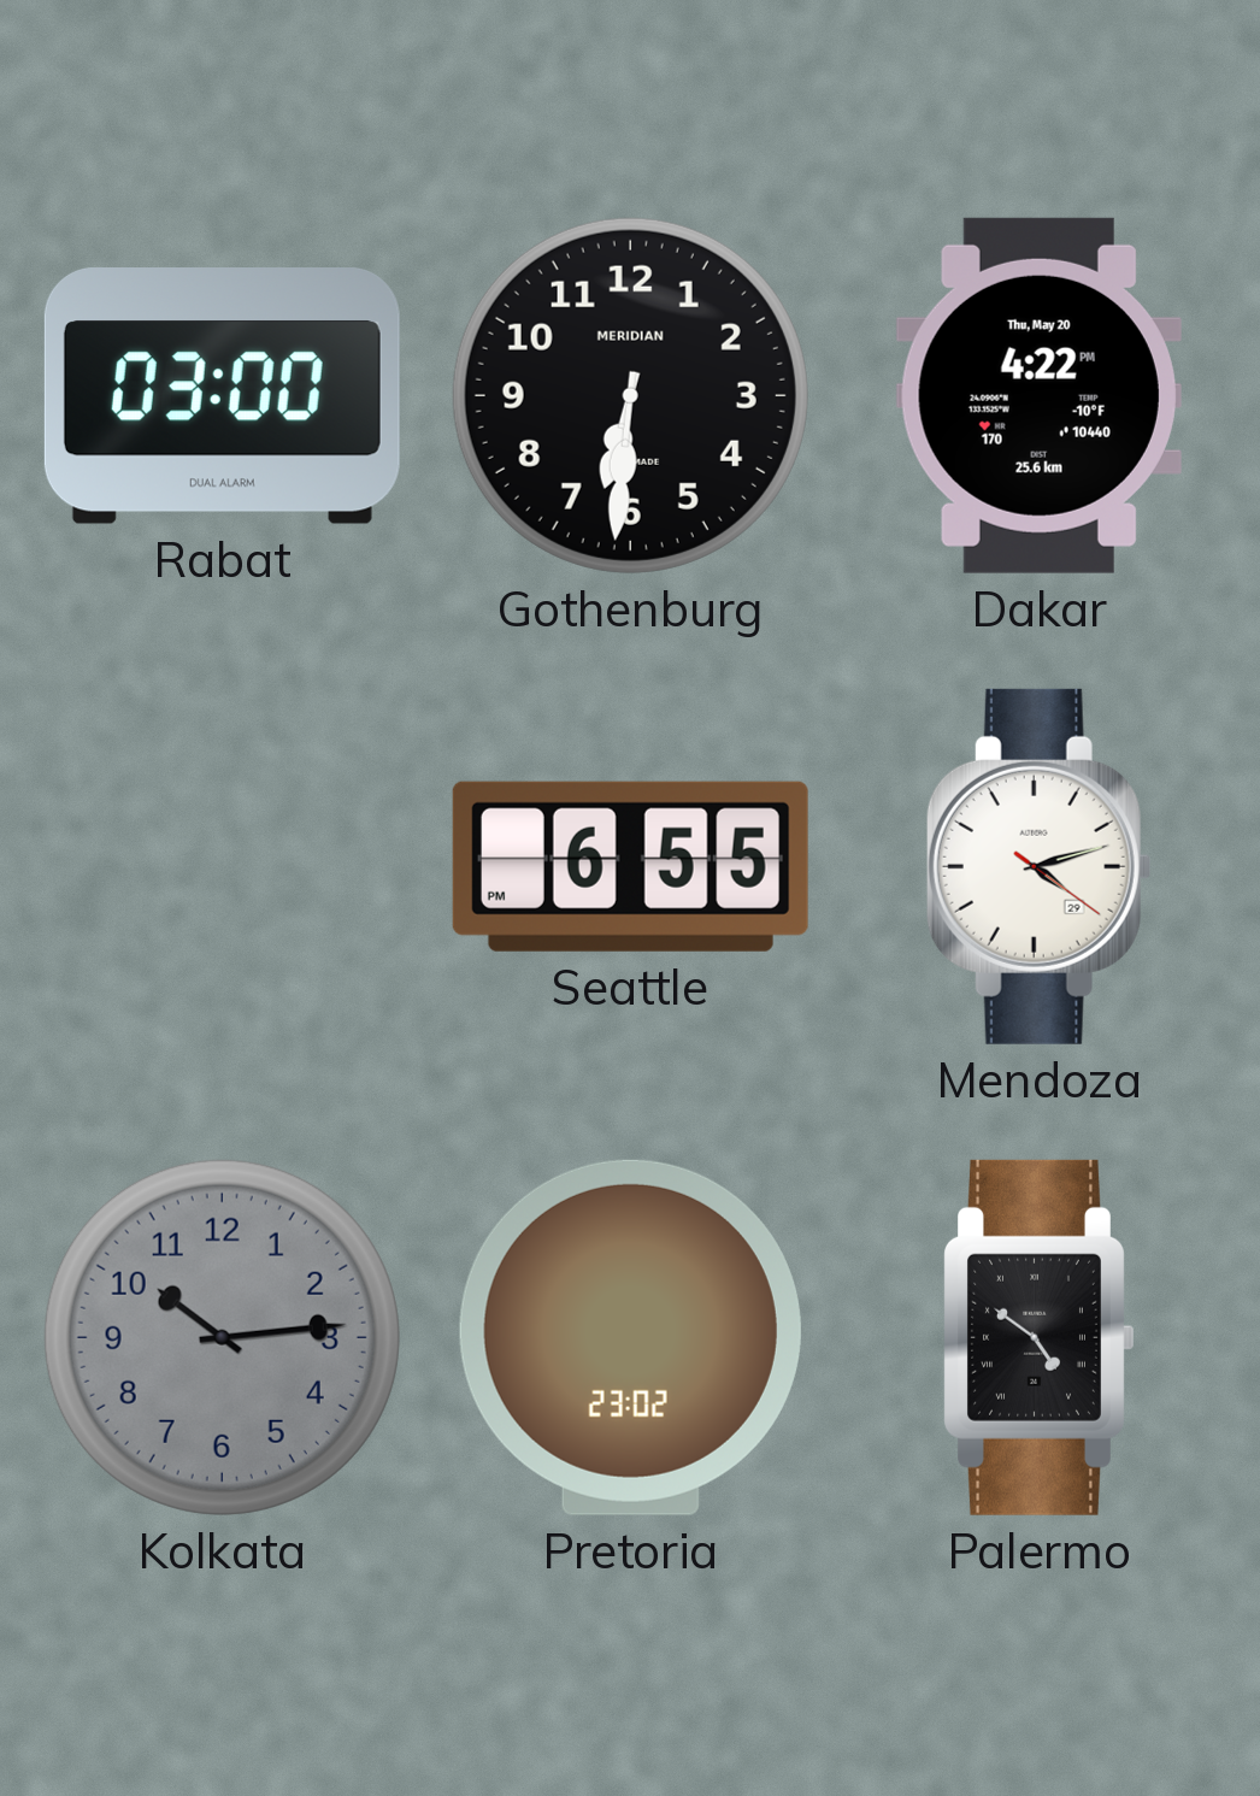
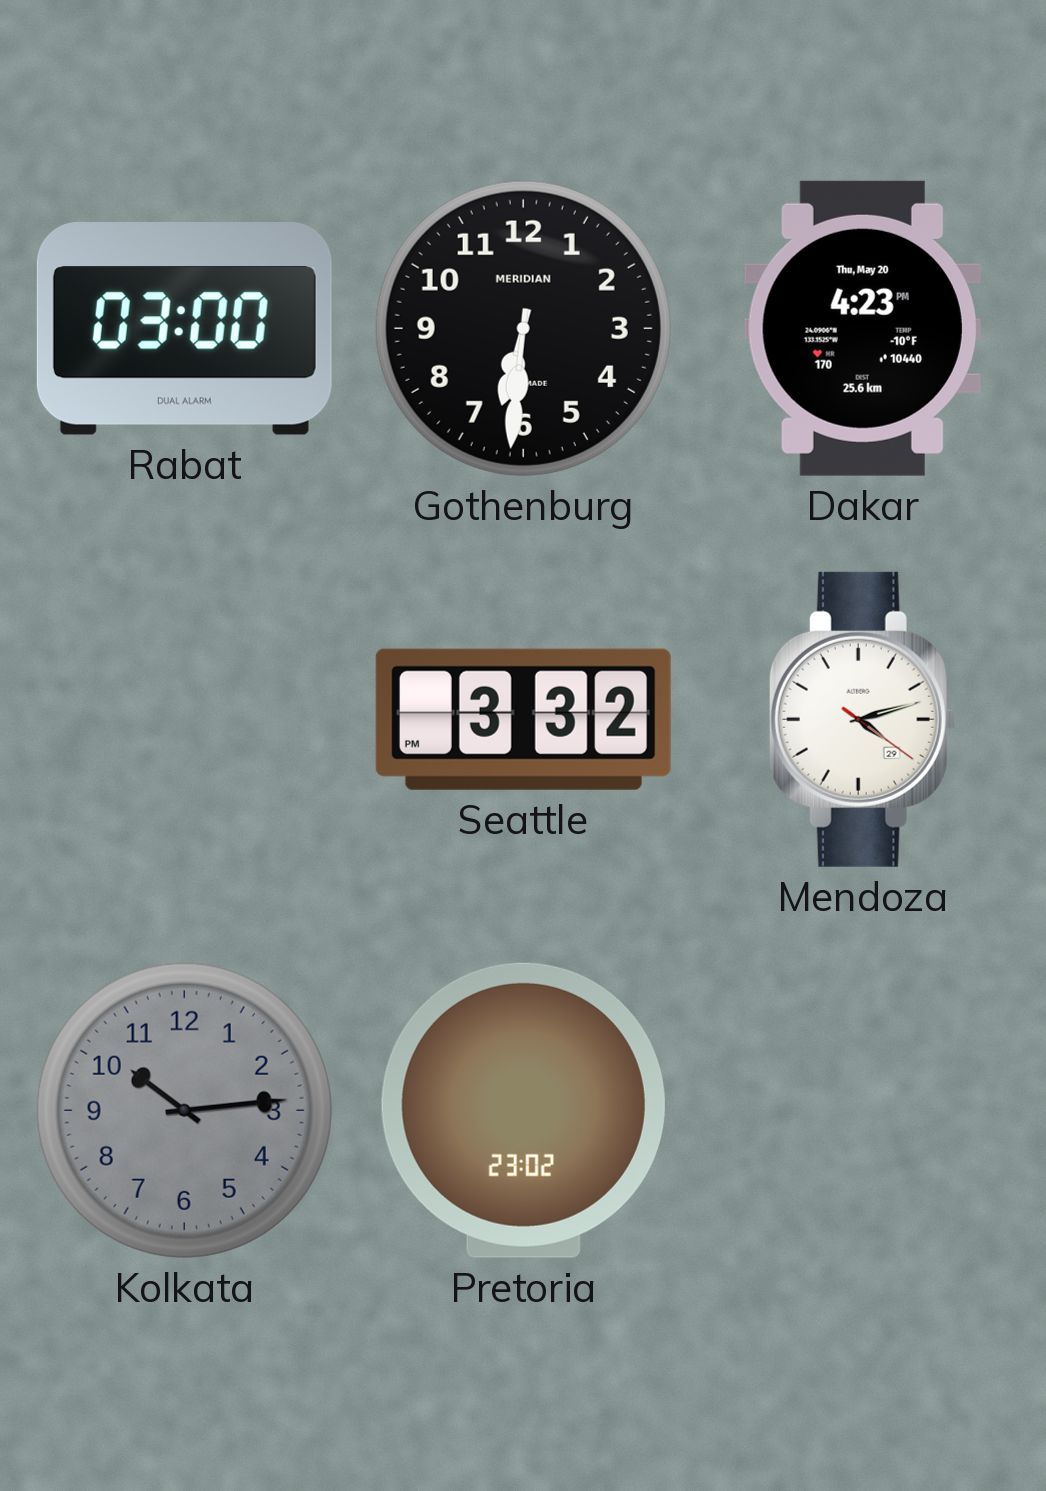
Dakar: 4:22 -> 4:23
Seattle: 6:55 -> 3:32
Palermo: 4:51 -> none
